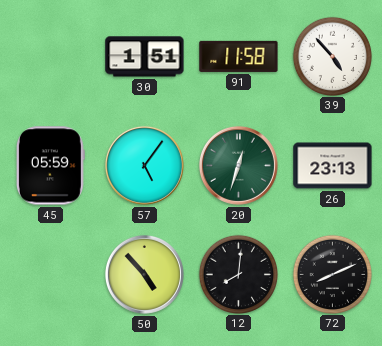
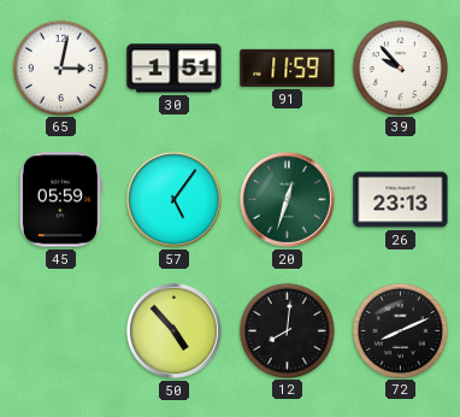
65: none -> 3:02
91: 11:58 -> 11:59
39: 4:53 -> 9:53
